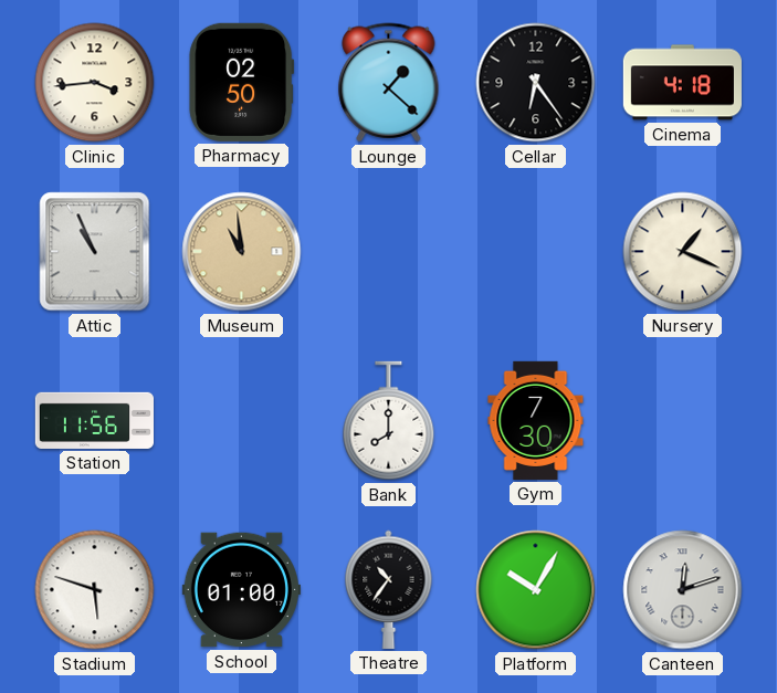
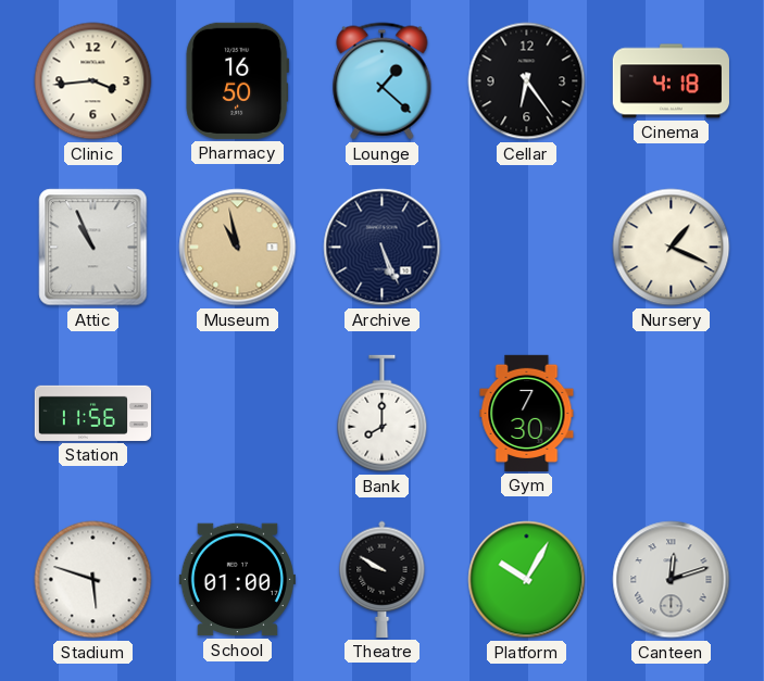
Pharmacy: 02:50 -> 16:50
Museum: 10:59 -> 10:58
Archive: none -> 5:26
Theatre: 10:36 -> 9:50
